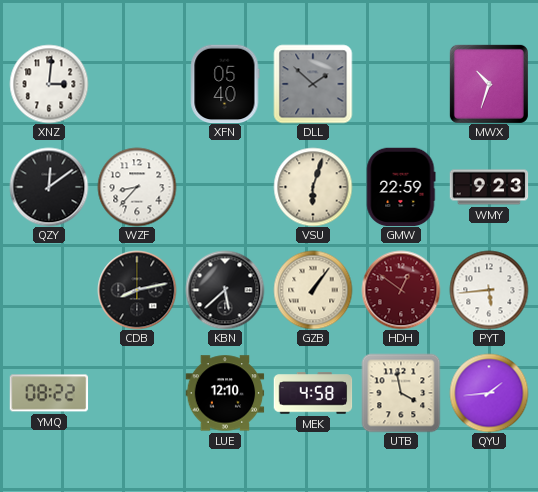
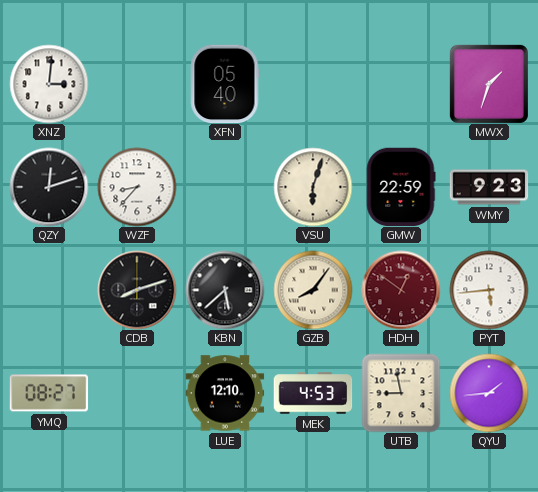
DLL: 1:52 -> none
MWX: 10:33 -> 1:33
QZY: 12:09 -> 12:12
CDB: 8:13 -> 8:12
GZB: 1:06 -> 8:06
YMQ: 08:22 -> 08:27
MEK: 4:58 -> 4:53
UTB: 3:58 -> 8:58
